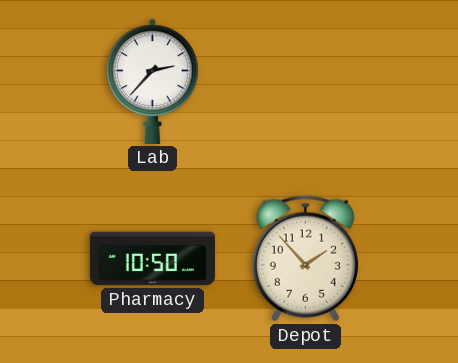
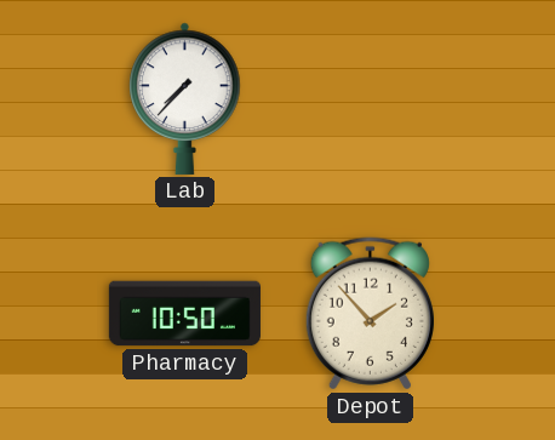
Lab: 2:37 -> 7:37
